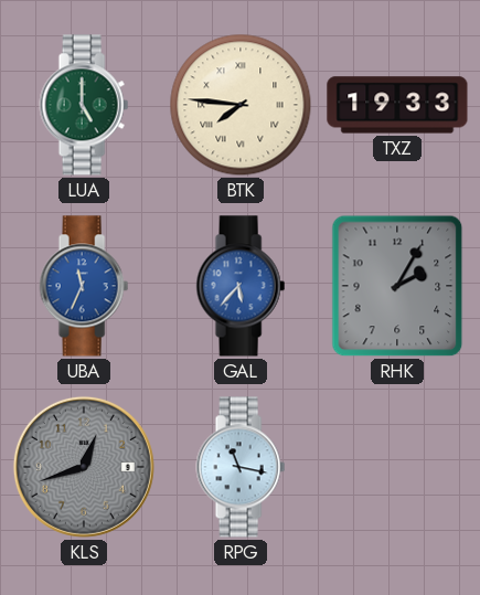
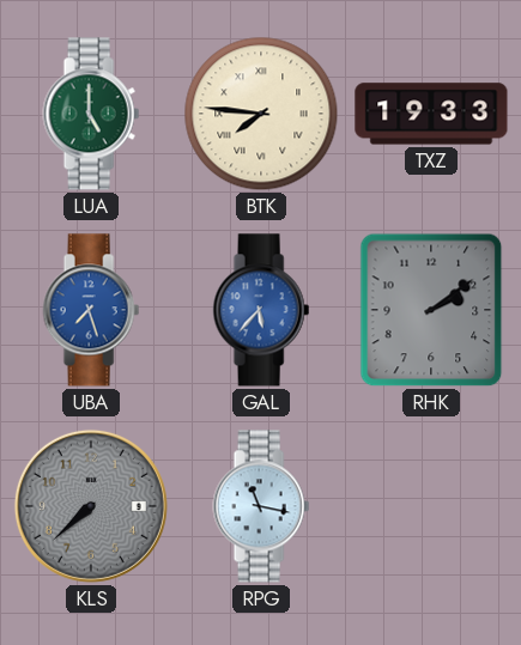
UBA: 11:34 -> 7:27
RHK: 2:05 -> 2:09
KLS: 12:42 -> 7:38
